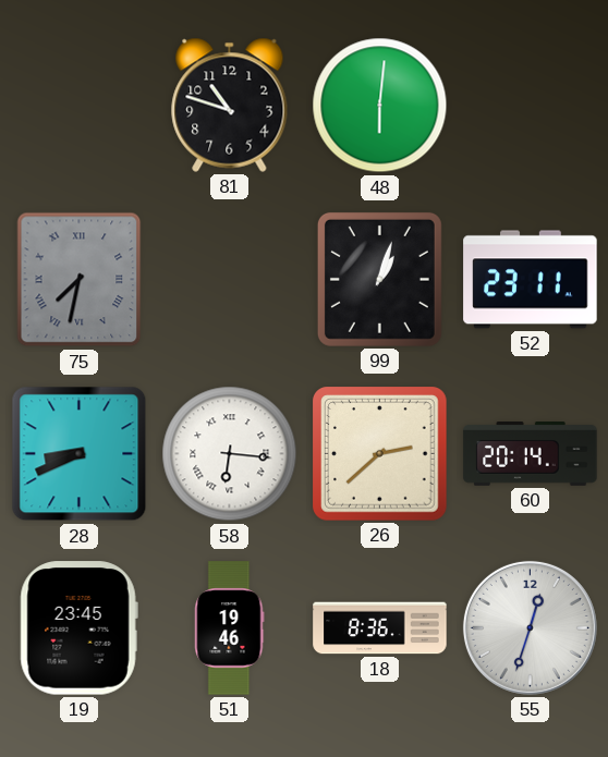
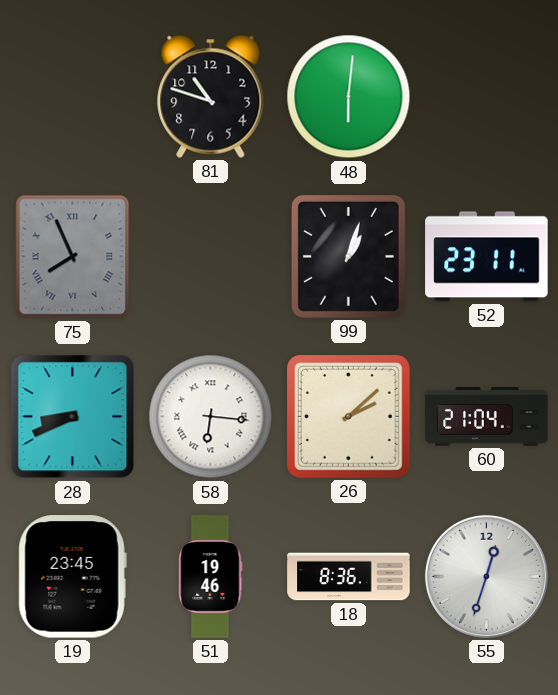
75: 7:32 -> 7:56
26: 2:38 -> 2:08
60: 20:14 -> 21:04
